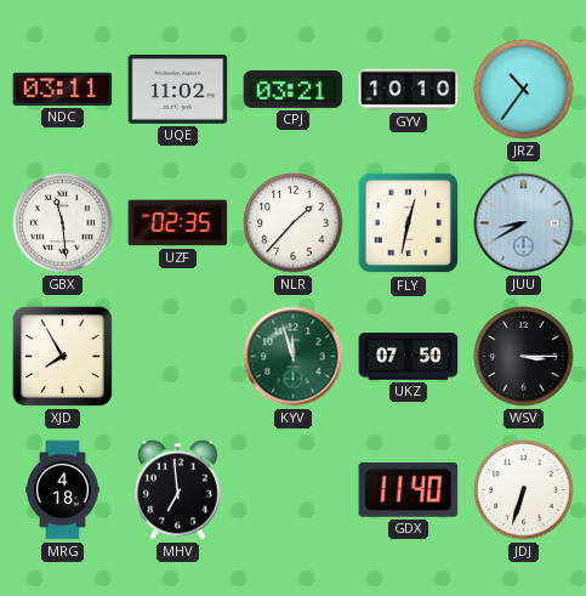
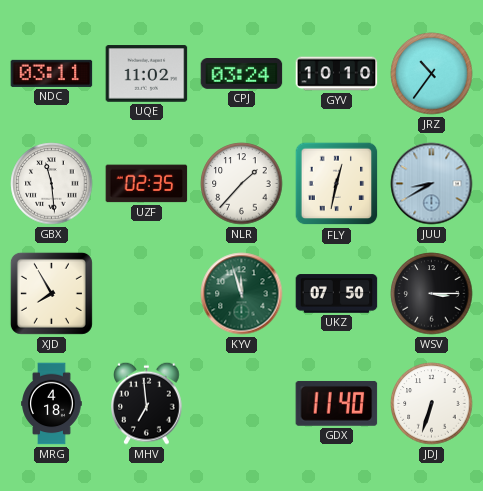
CPJ: 03:21 -> 03:24
